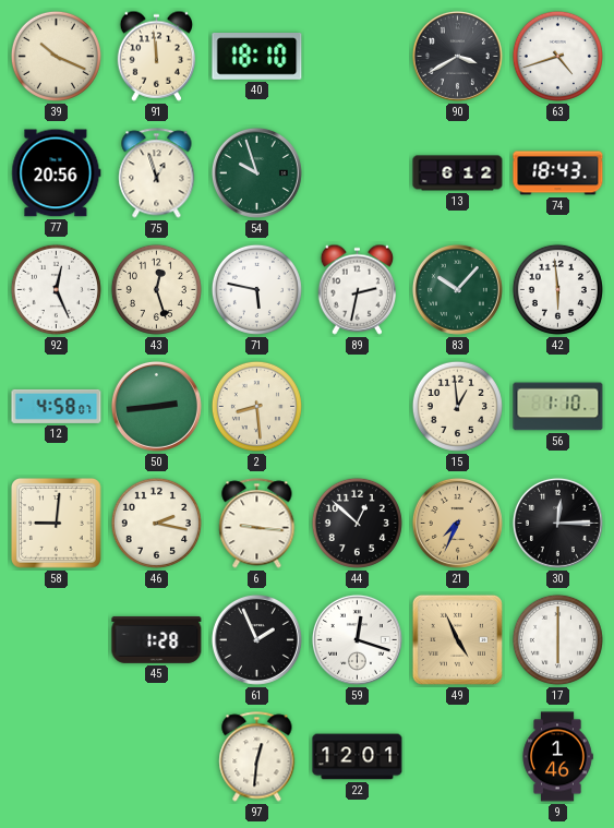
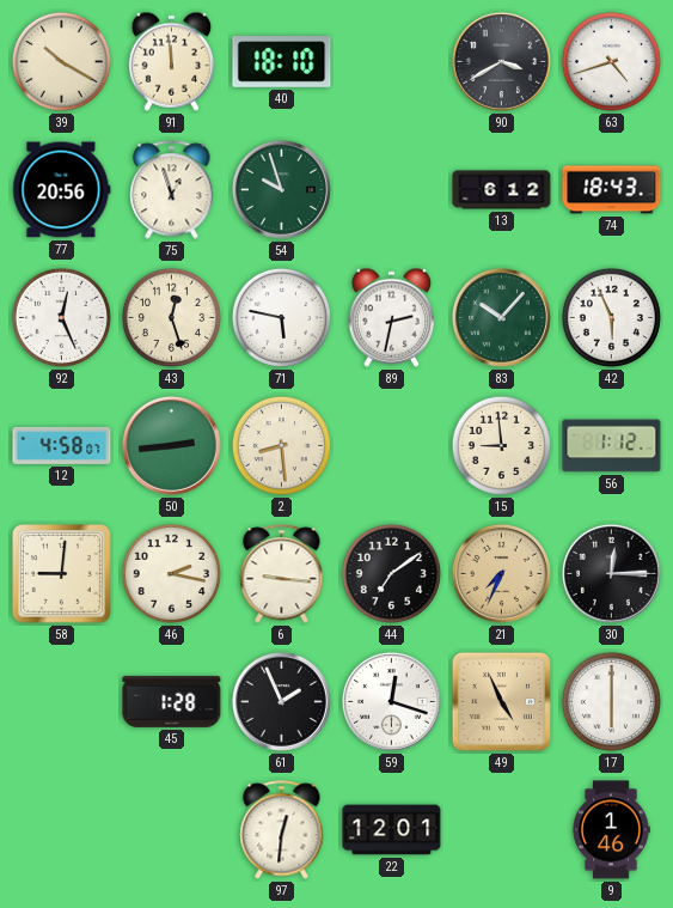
39: 10:19 -> 10:20
42: 5:59 -> 5:56
15: 12:59 -> 8:59
56: 1:10 -> 1:12
44: 12:52 -> 7:09
